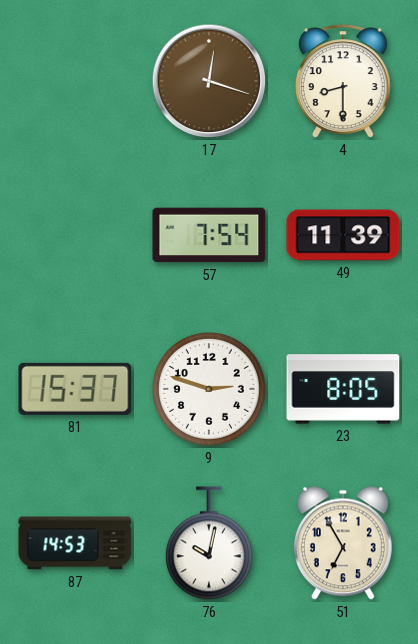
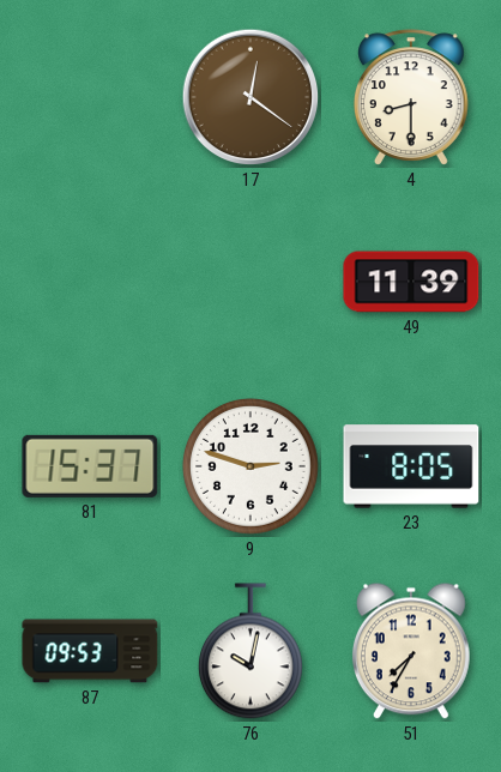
17: 12:18 -> 12:21
57: 7:54 -> none
87: 14:53 -> 09:53
51: 6:55 -> 7:35
